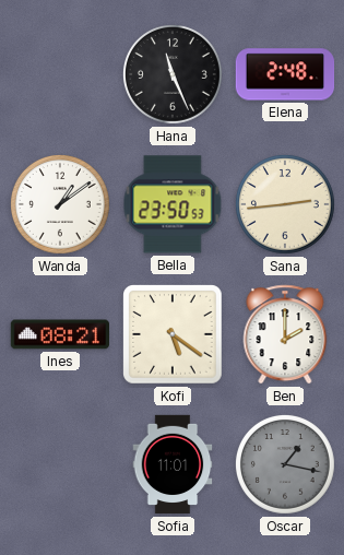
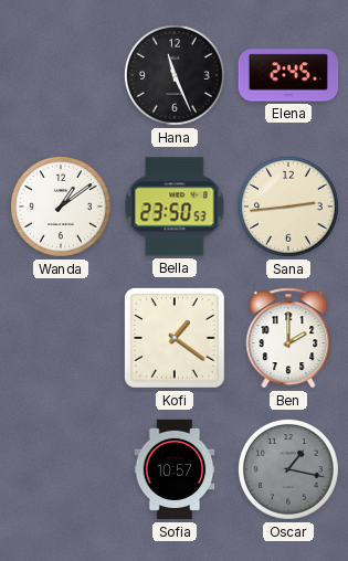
Elena: 2:48 -> 2:45
Ines: 08:21 -> none
Kofi: 5:21 -> 1:21
Sofia: 11:01 -> 10:57
